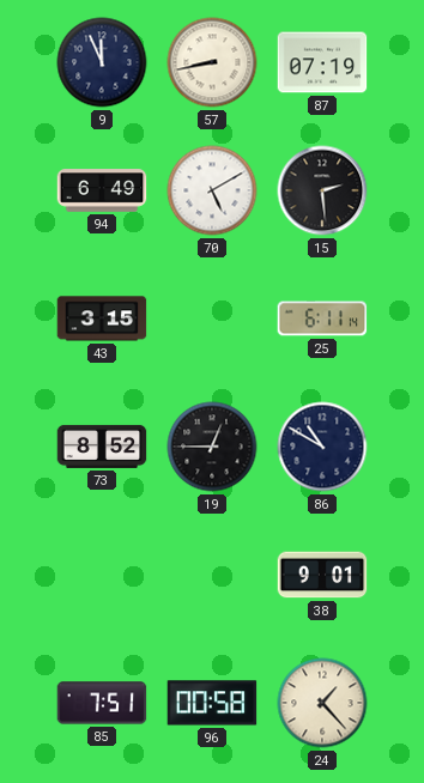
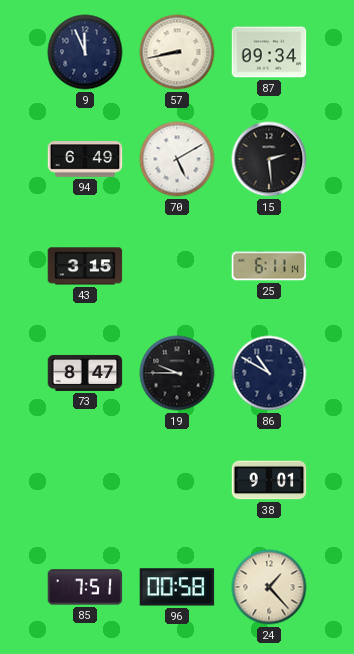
87: 07:19 -> 09:34
73: 8:52 -> 8:47
19: 12:45 -> 9:45
